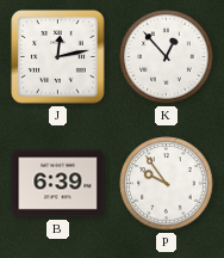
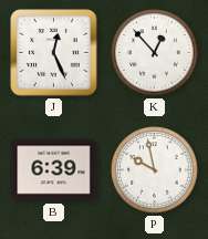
J: 12:13 -> 12:26
P: 9:54 -> 9:58
